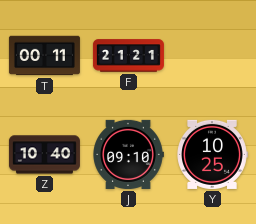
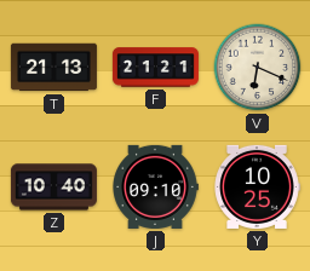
T: 00:11 -> 21:13
V: none -> 6:19
